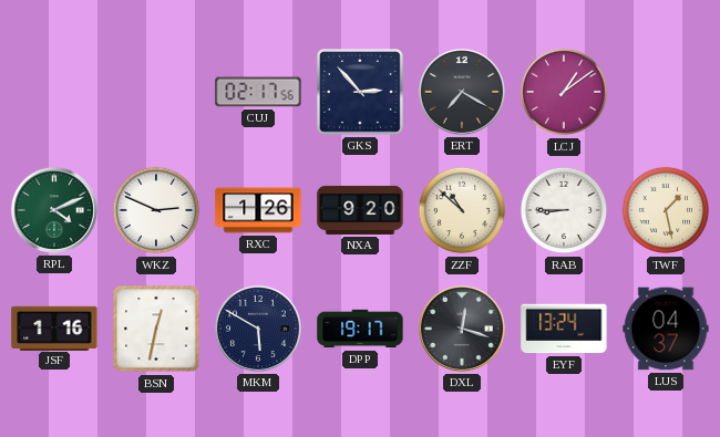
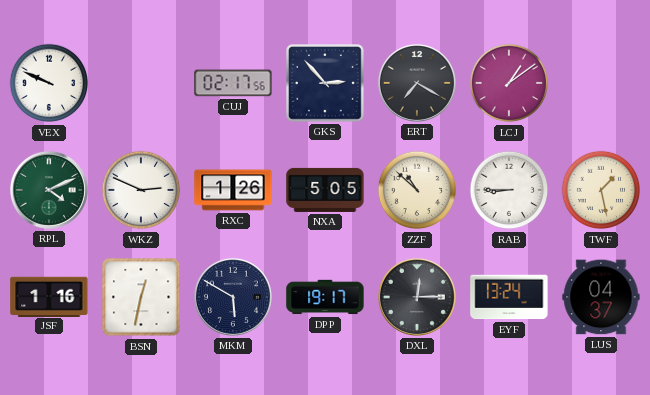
VEX: none -> 9:49
NXA: 9:20 -> 5:05
DXL: 12:18 -> 12:15
